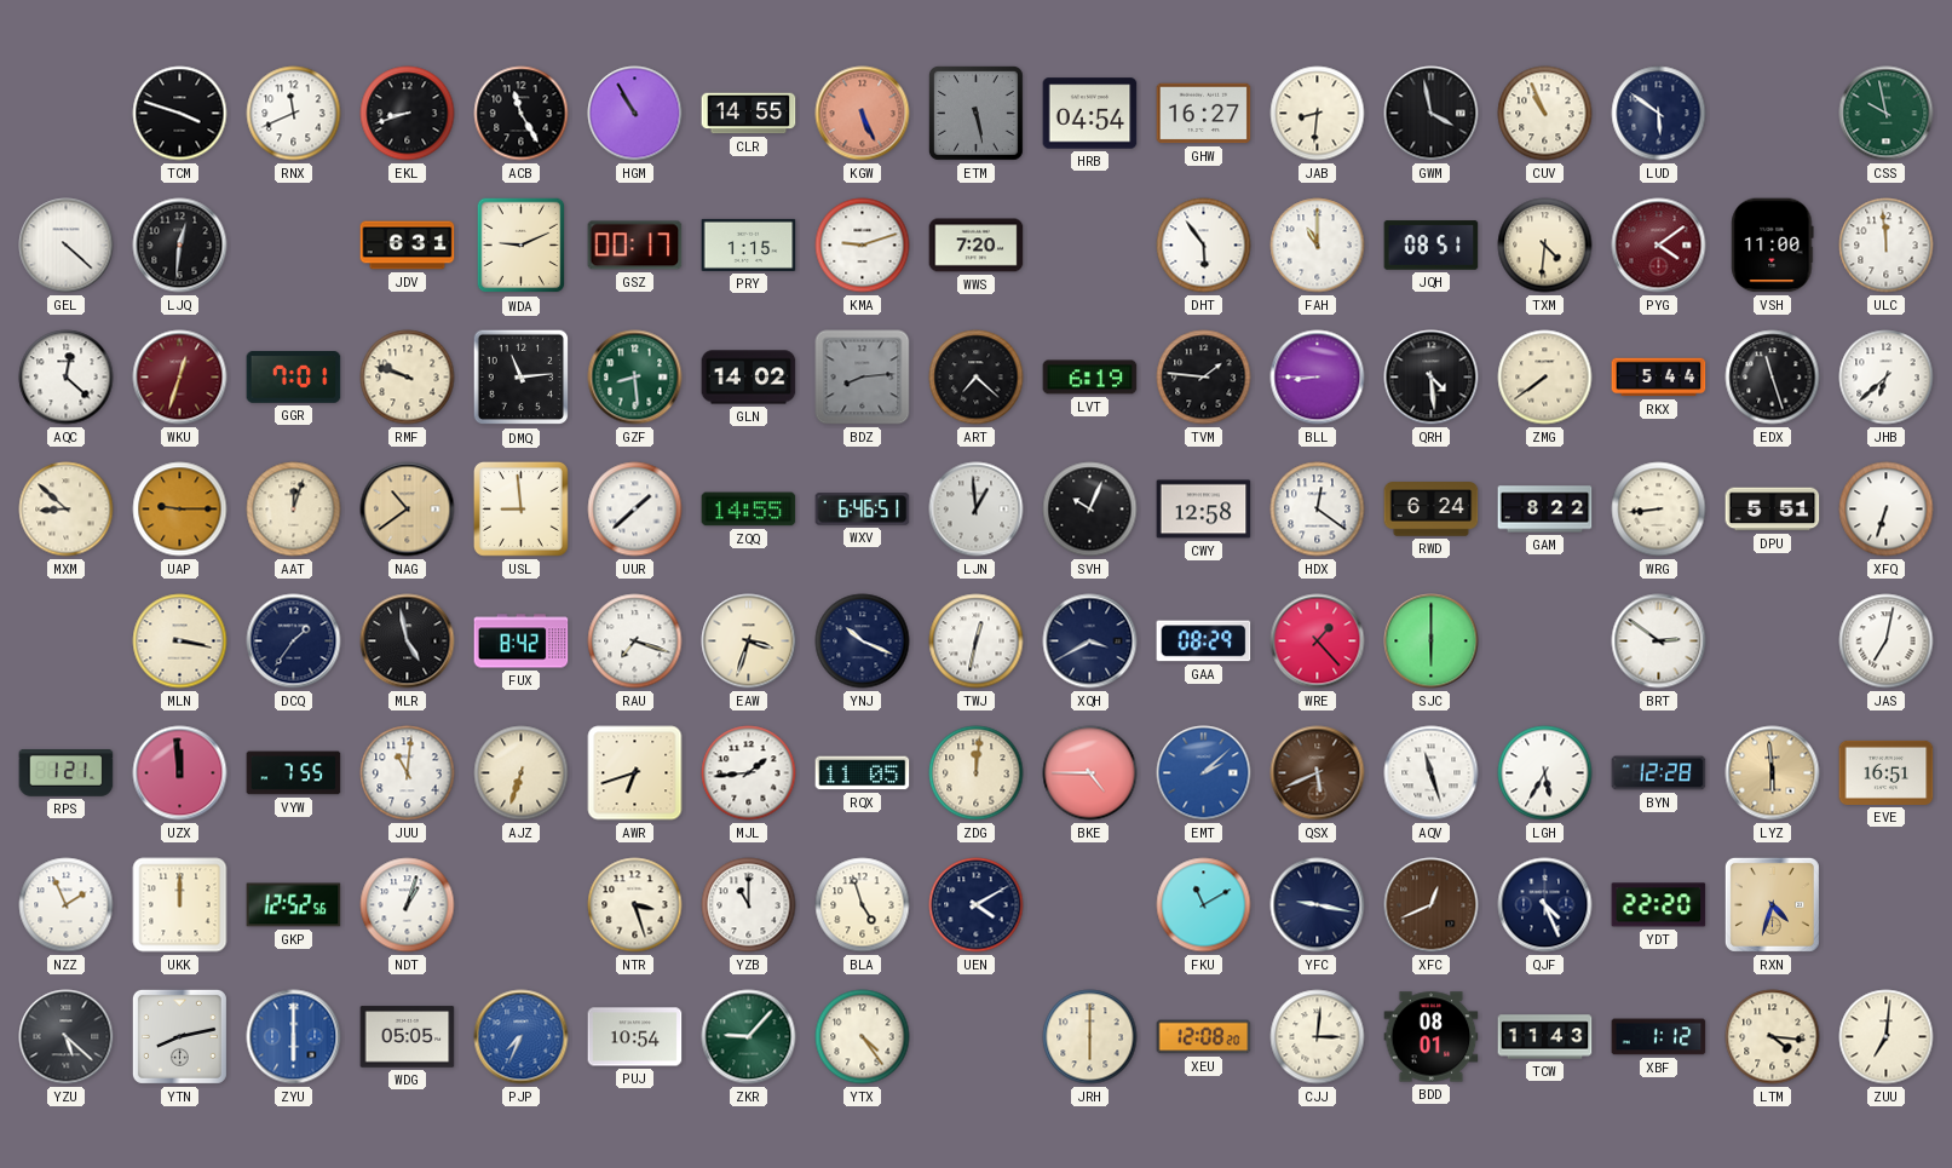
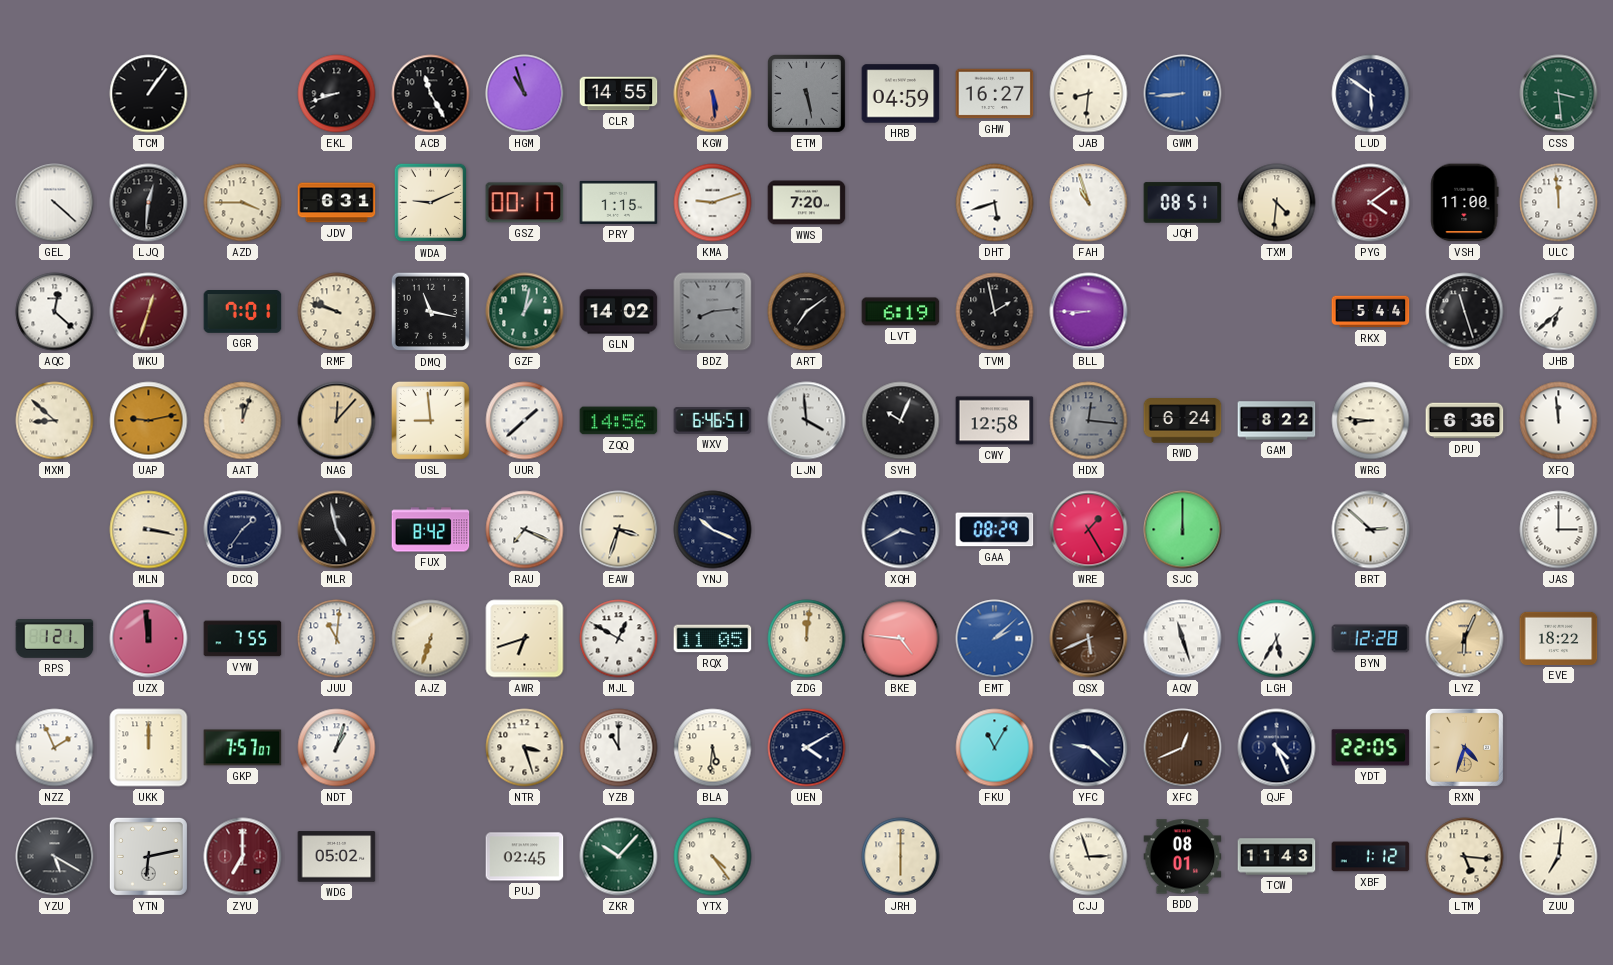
TCM: 3:48 -> 1:06
RNX: 11:41 -> none
HGM: 10:55 -> 10:57
KGW: 5:26 -> 5:29
HRB: 04:54 -> 04:59
GWM: 3:58 -> 8:44
GWM dial: black -> blue
CUV: 10:56 -> none
CSS: 9:58 -> 3:29
AZD: none -> 3:45
DHT: 5:54 -> 5:42
FAH: 11:00 -> 10:57
DMQ: 11:14 -> 11:17
GZF: 8:29 -> 1:02
ART: 7:22 -> 7:09
TVM: 1:46 -> 1:58
QRH: 4:29 -> none
ZMG: 7:39 -> none
UAP: 9:15 -> 9:13
NAG: 10:39 -> 12:07
ZQQ: 14:55 -> 14:56
LJN: 12:59 -> 3:59
HDX: 12:21 -> 12:16
HDX dial: white -> grey
WRG: 8:44 -> 8:46
DPU: 5:51 -> 6:36
XFQ: 6:33 -> 11:59
RAU: 7:18 -> 7:19
TWJ: 12:32 -> none
WRE: 1:23 -> 1:25
SJC: 6:00 -> 12:00
BRT: 2:51 -> 2:52
JAS: 7:02 -> 3:00
MJL: 1:44 -> 12:50
BKE: 4:45 -> 4:46
LYZ: 5:59 -> 6:04
EVE: 16:51 -> 18:22
GKP: 12:52 -> 7:57
BLA: 4:57 -> 5:31
FKU: 11:10 -> 11:05
YFC: 9:17 -> 9:22
YDT: 22:20 -> 22:05
YZU: 5:22 -> 5:20
YTN: 8:13 -> 6:13
ZYU: 6:00 -> 7:00
ZYU dial: blue -> burgundy
WDG: 05:05 -> 05:02
PJP: 7:34 -> none
PUJ: 10:54 -> 02:45
ZKR: 9:07 -> 10:07
XEU: 12:08 -> none
CJJ: 3:01 -> 2:57
LTM: 4:16 -> 5:16
